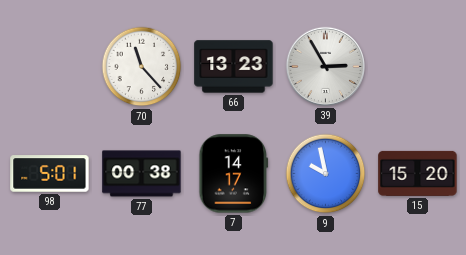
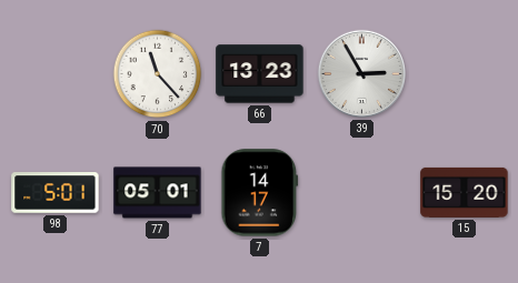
77: 00:38 -> 05:01
9: 9:58 -> none
